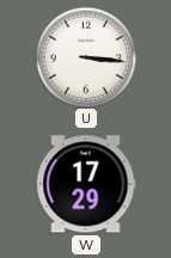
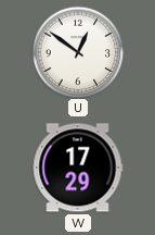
U: 3:16 -> 12:51
